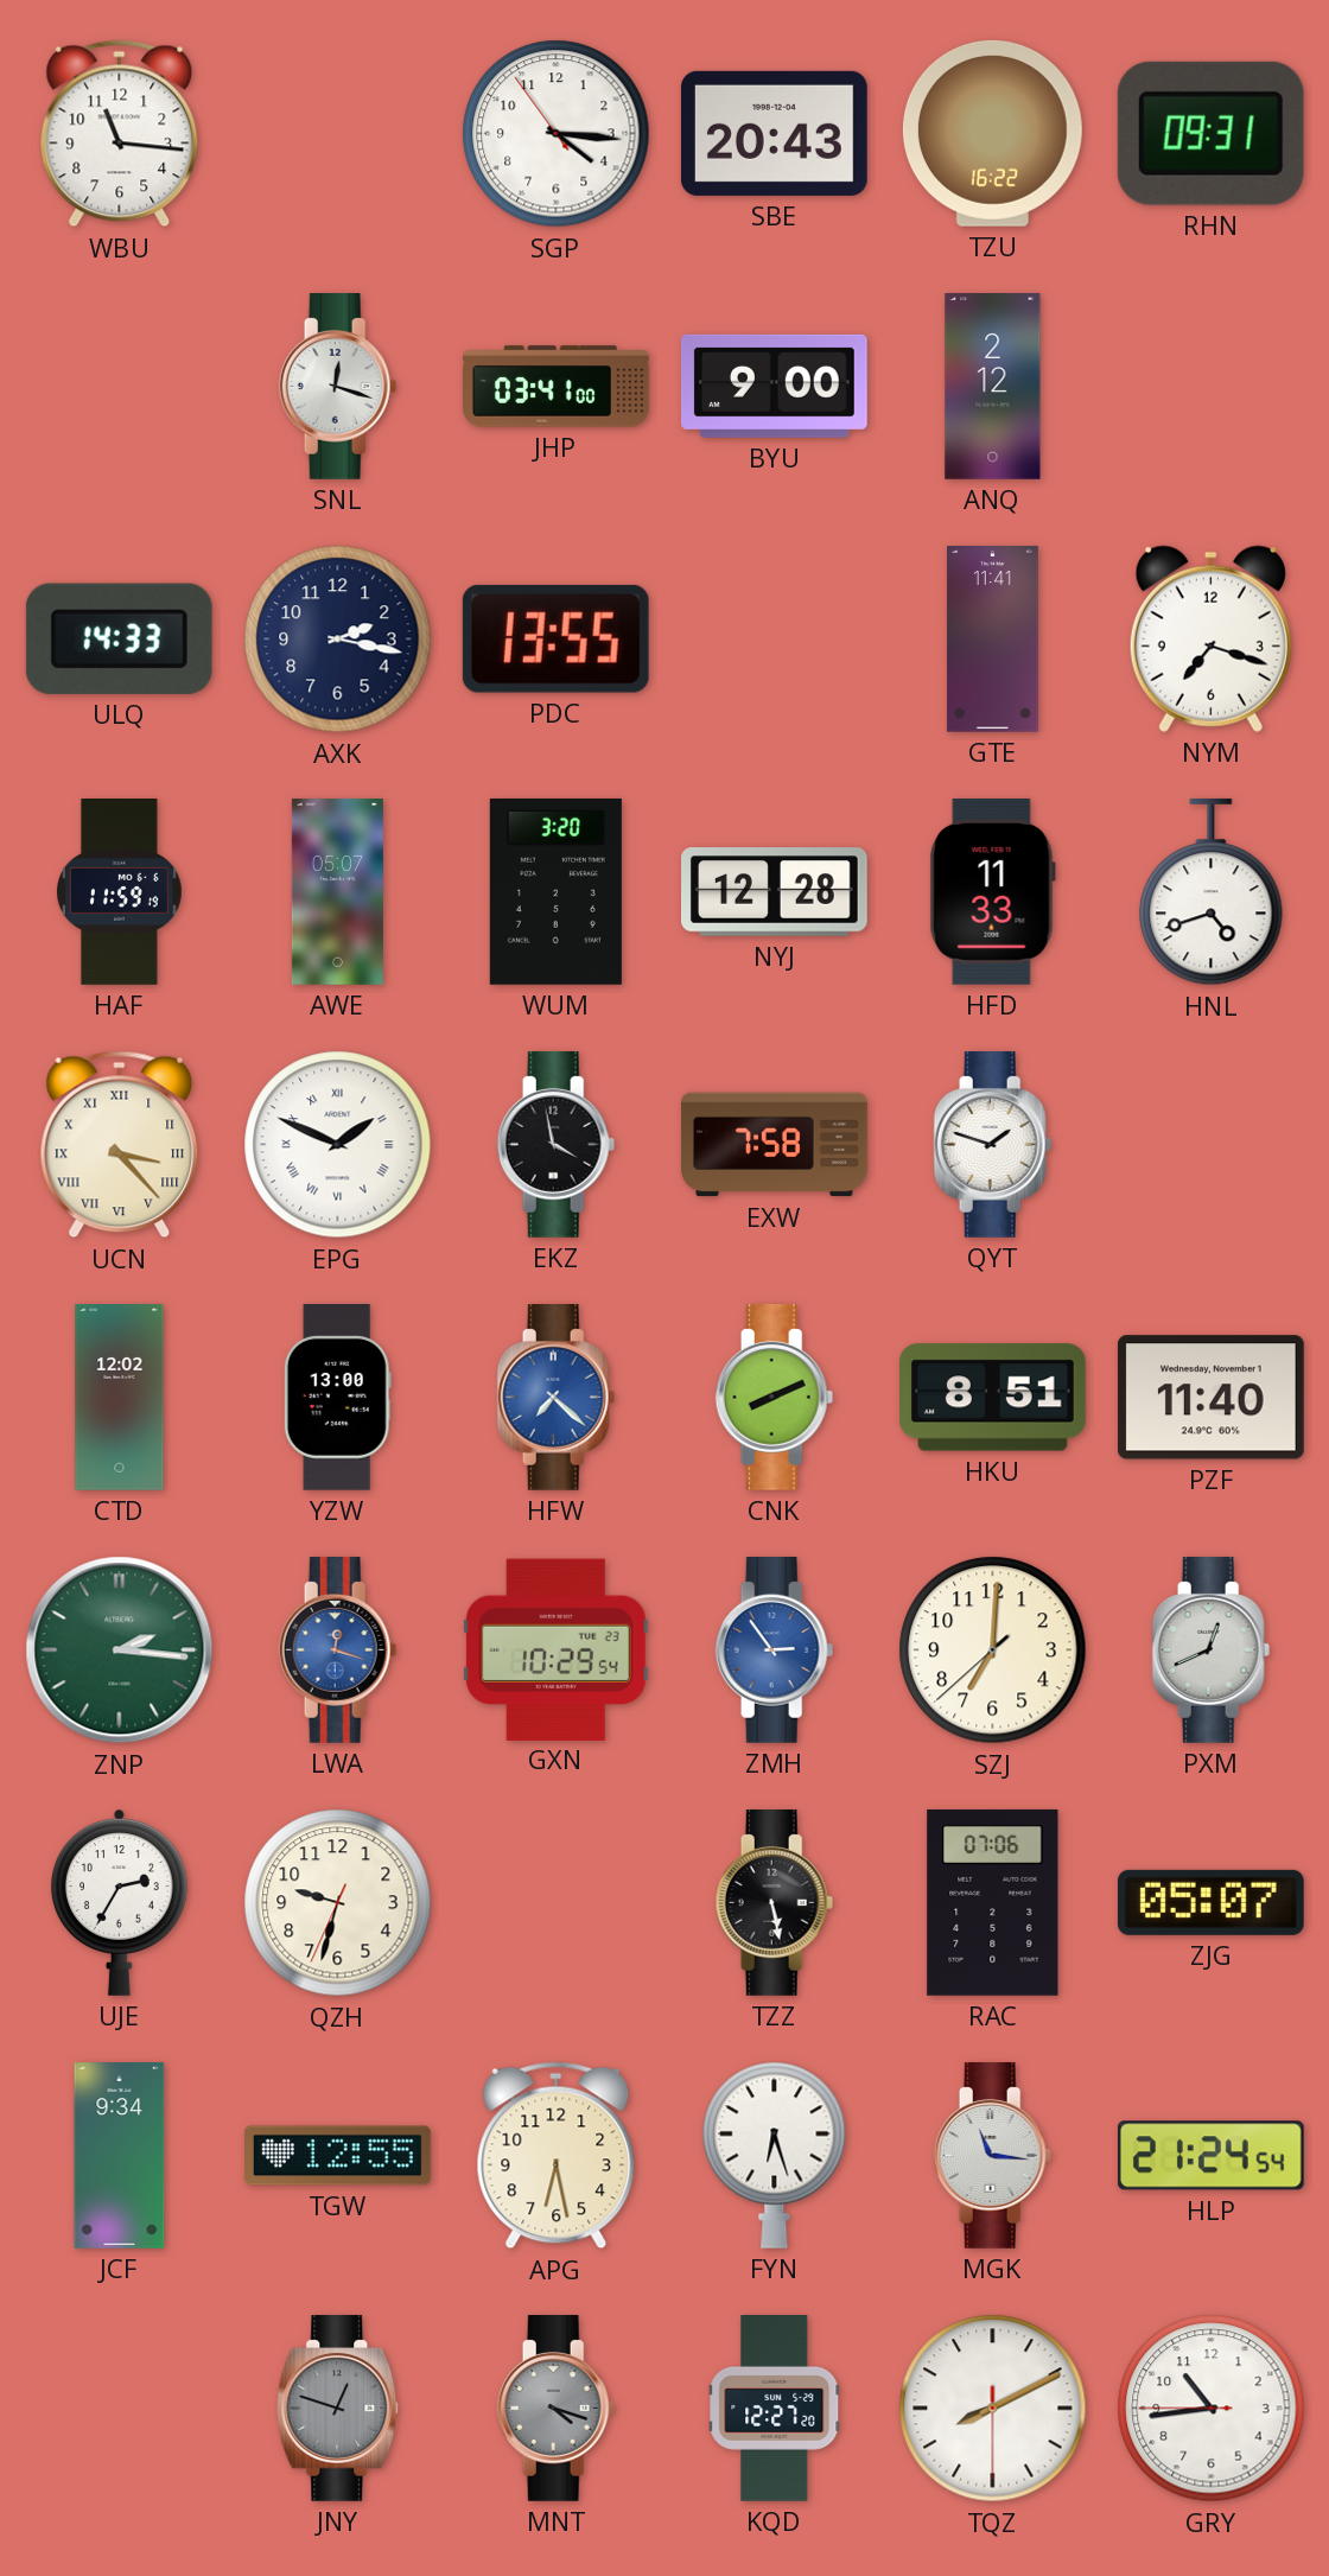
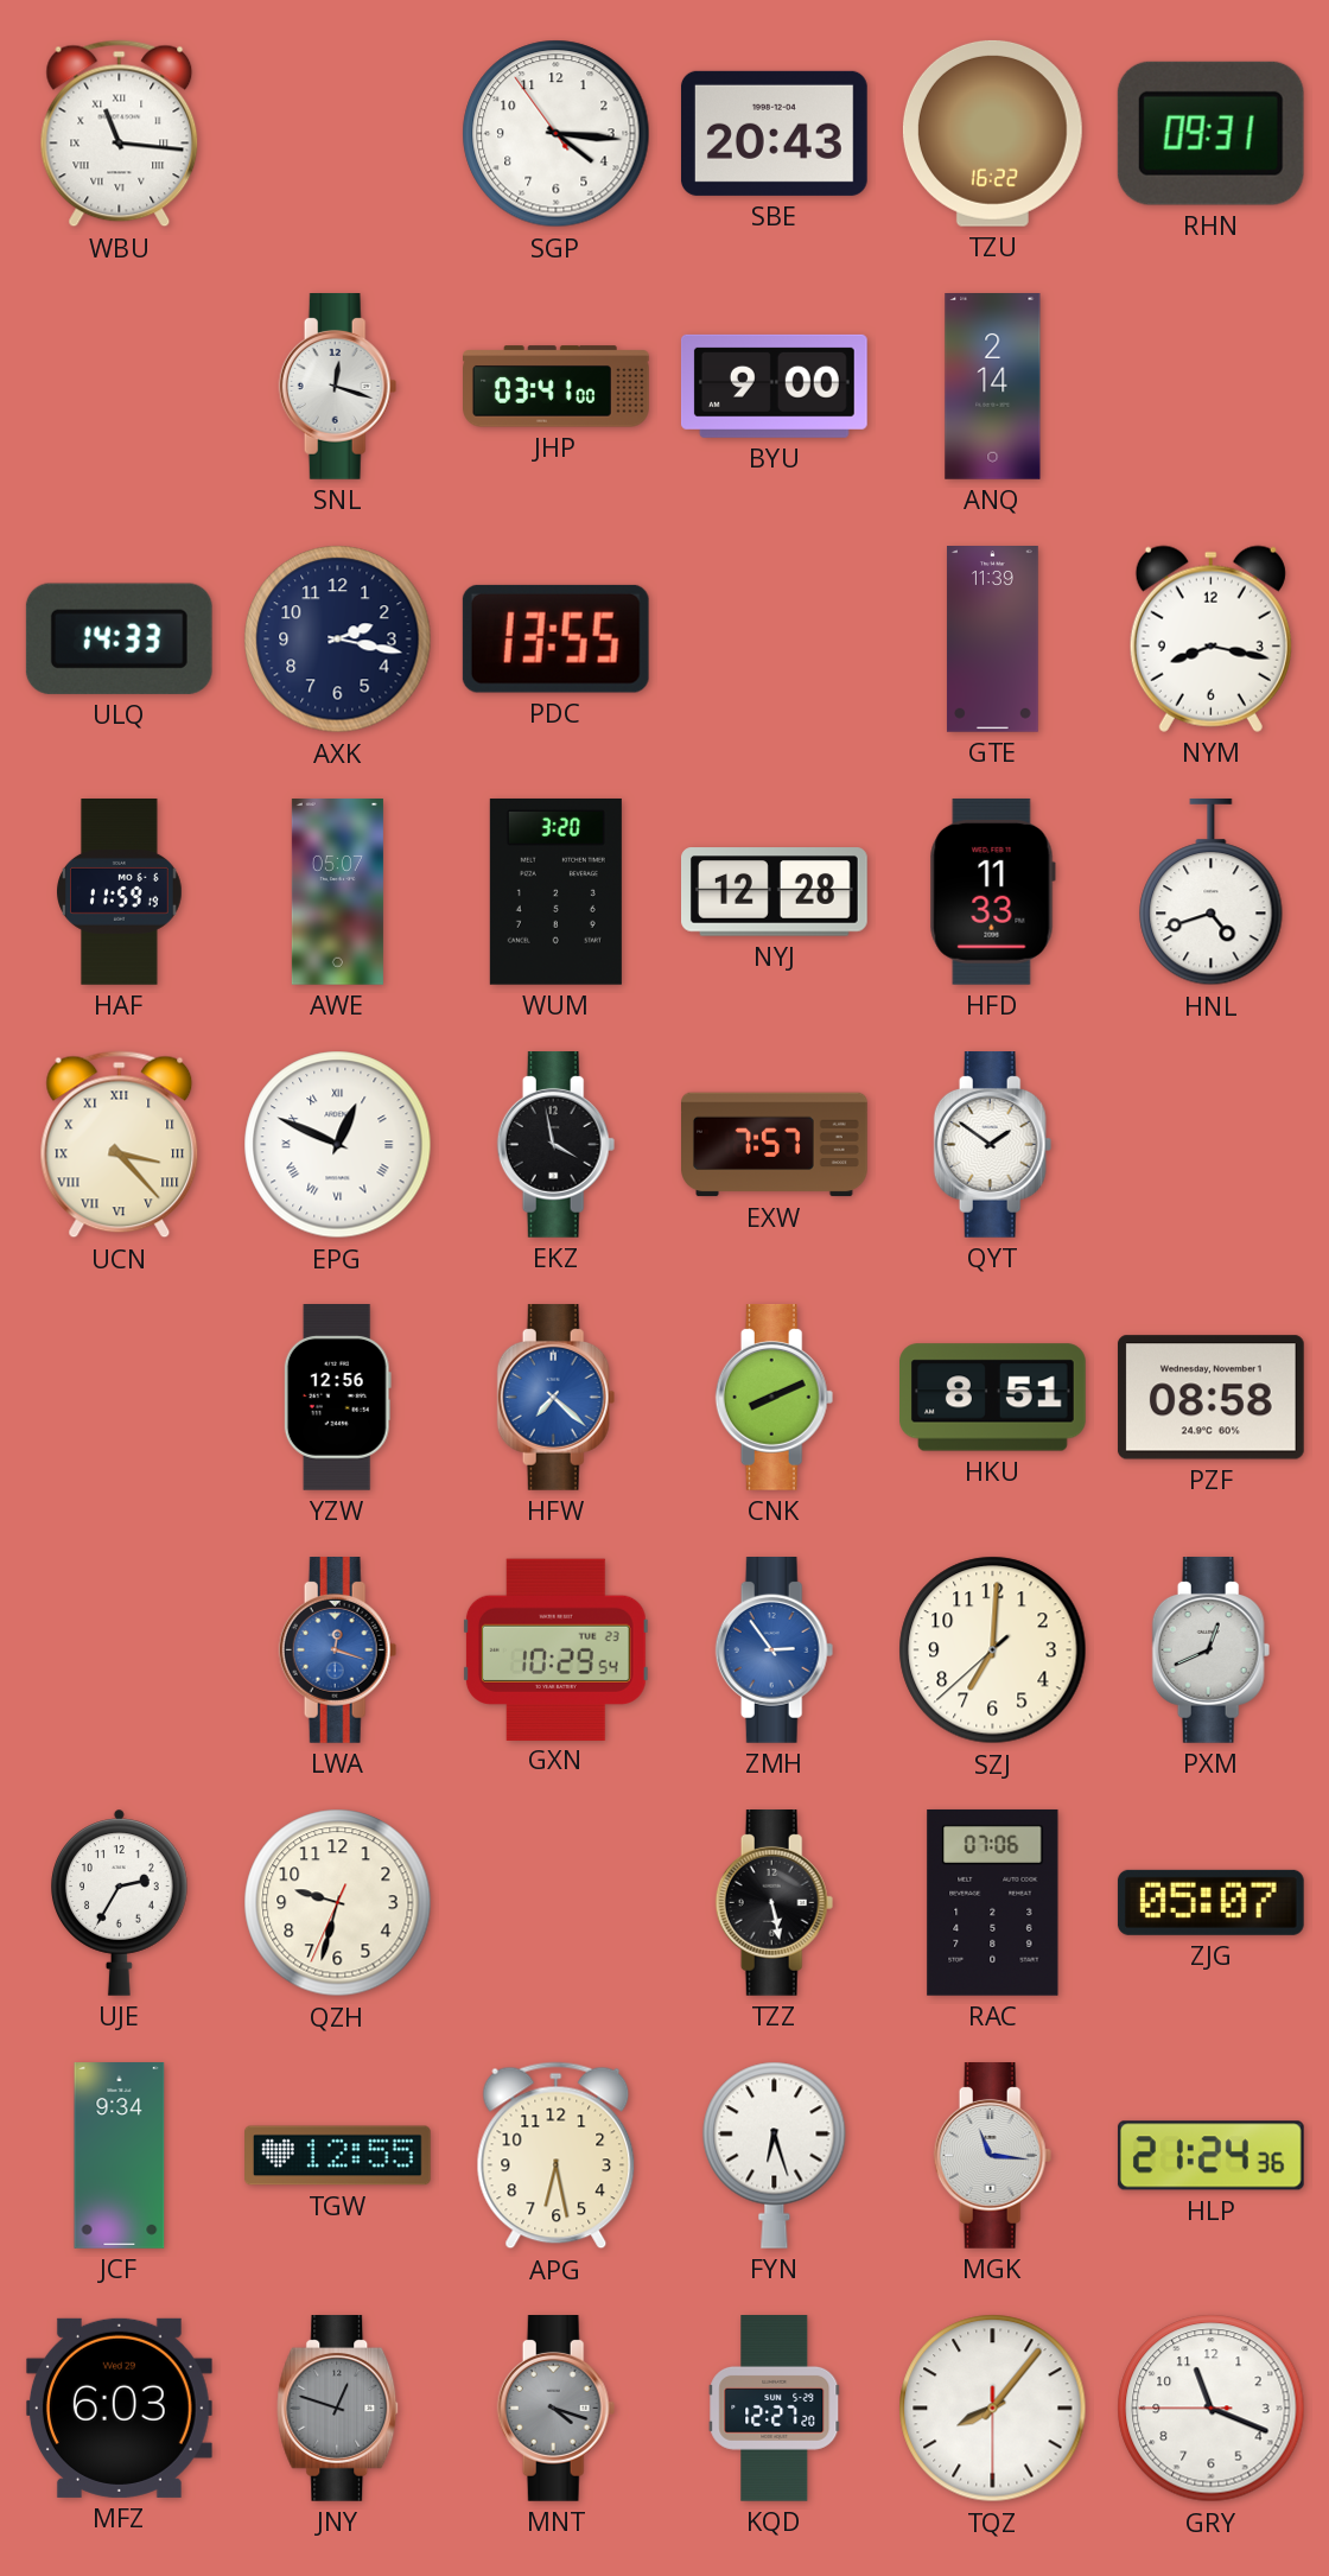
WBU numerals: Arabic -> Roman
ANQ: 2:12 -> 2:14
GTE: 11:41 -> 11:39
NYM: 7:18 -> 8:17
EPG: 1:49 -> 12:49
EXW: 7:58 -> 7:57
QYT: 1:48 -> 1:51
CTD: 12:02 -> none
YZW: 13:00 -> 12:56
PZF: 11:40 -> 08:58
ZNP: 2:16 -> none
HLP: 21:24:54 -> 21:24:36
MFZ: none -> 6:03
TQZ: 8:10 -> 8:06
GRY: 10:43 -> 11:18
